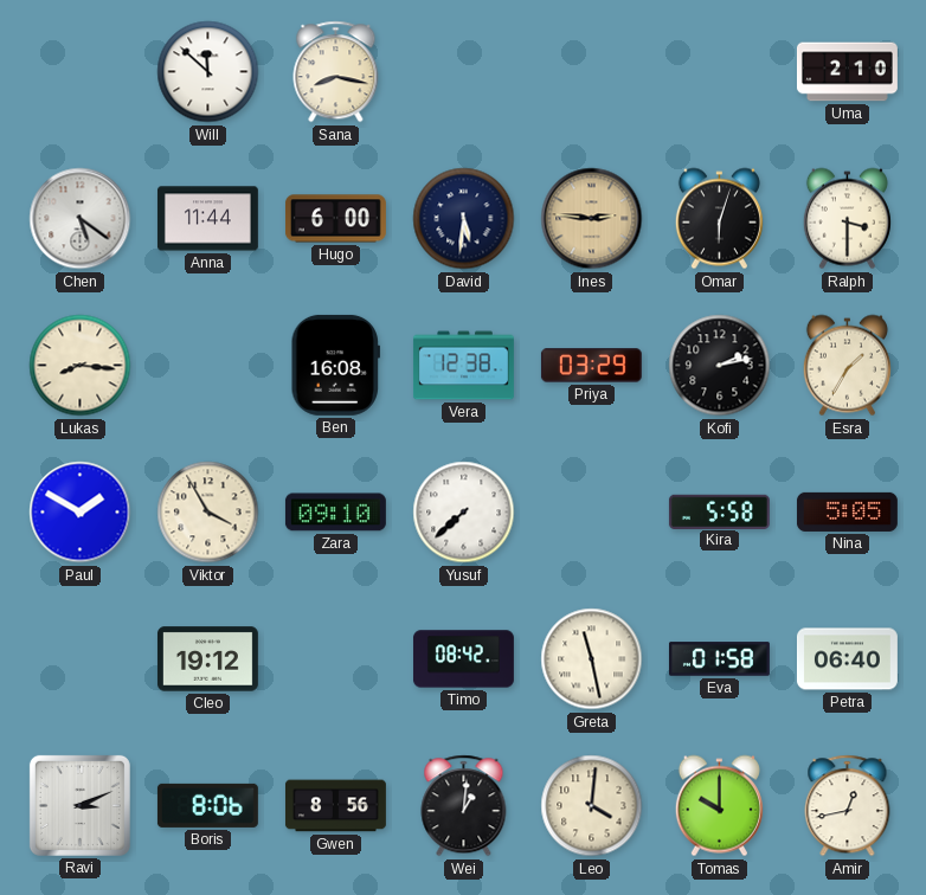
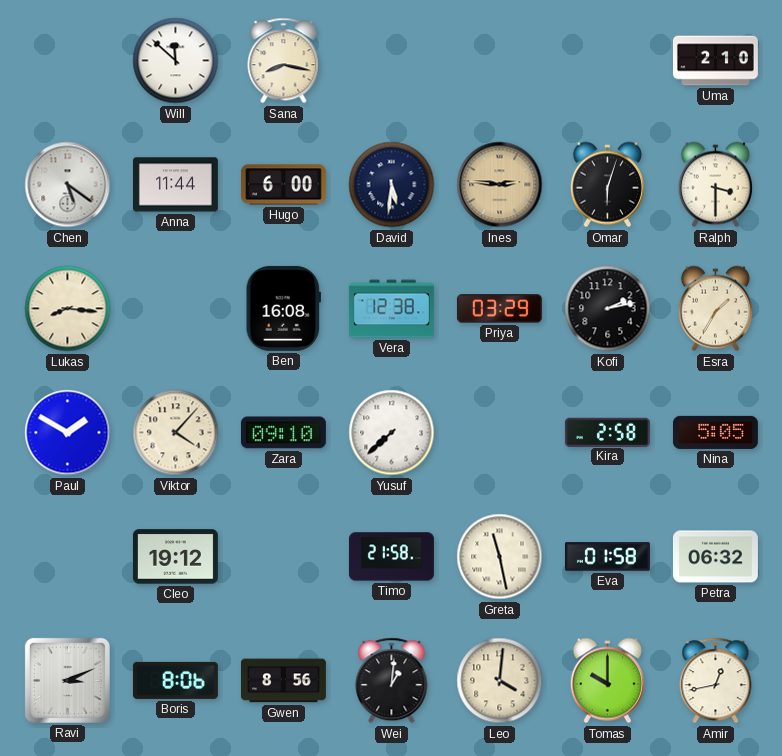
Viktor: 3:55 -> 4:07
Kira: 5:58 -> 2:58
Timo: 08:42 -> 21:58
Petra: 06:40 -> 06:32
